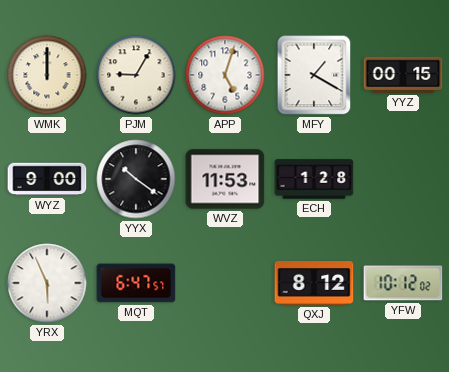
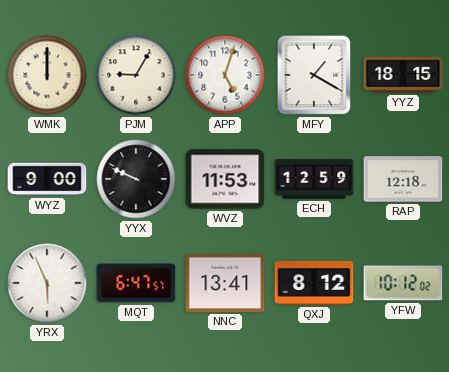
YYZ: 00:15 -> 18:15
YYX: 10:21 -> 9:49
ECH: 1:28 -> 12:59
RAP: none -> 12:18
NNC: none -> 13:41
